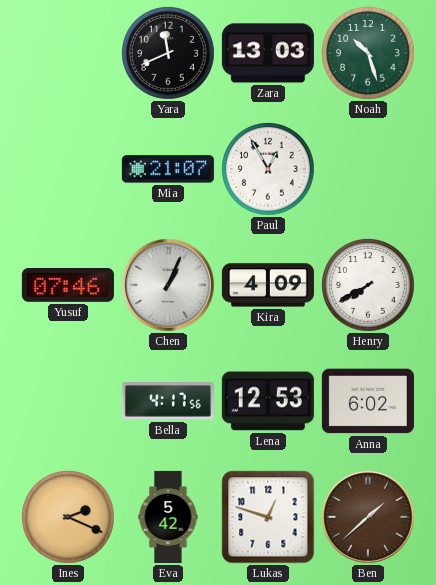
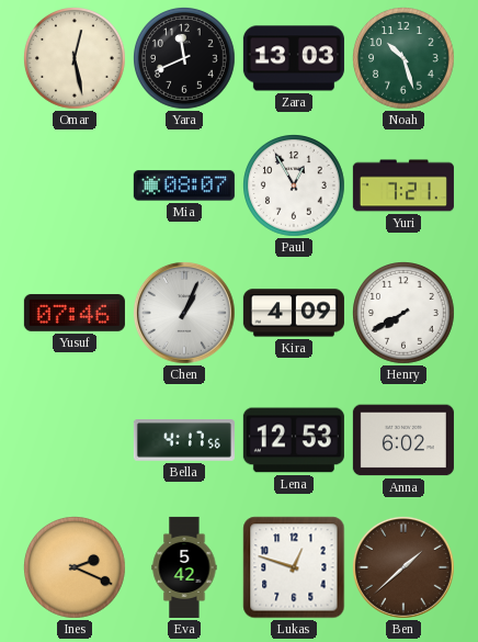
Omar: none -> 12:28
Mia: 21:07 -> 08:07
Yuri: none -> 7:21
